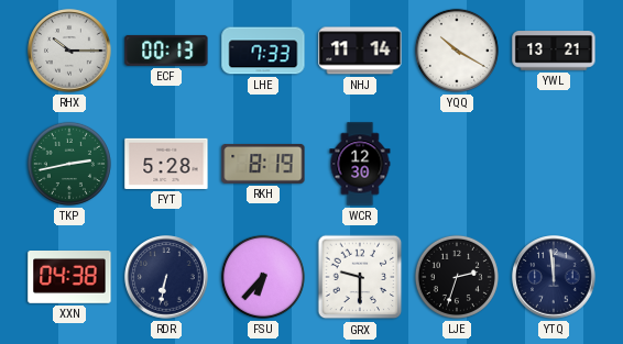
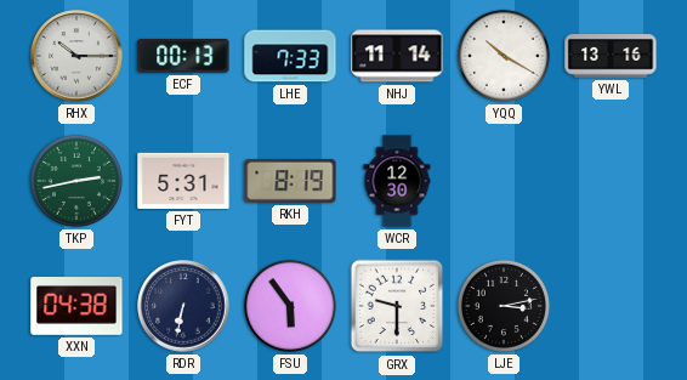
YWL: 13:21 -> 13:16
FYT: 5:28 -> 5:31
FSU: 6:37 -> 5:54
LJE: 2:33 -> 3:13
YTQ: 11:59 -> none
